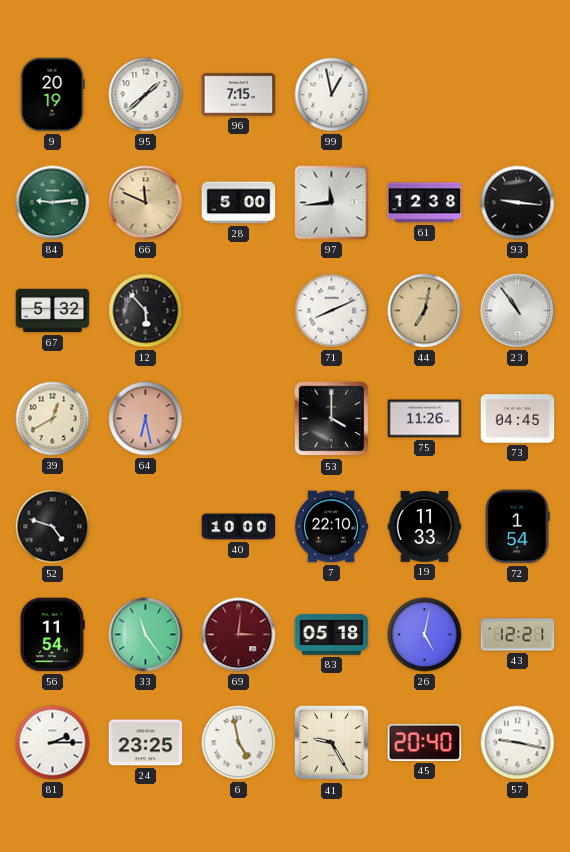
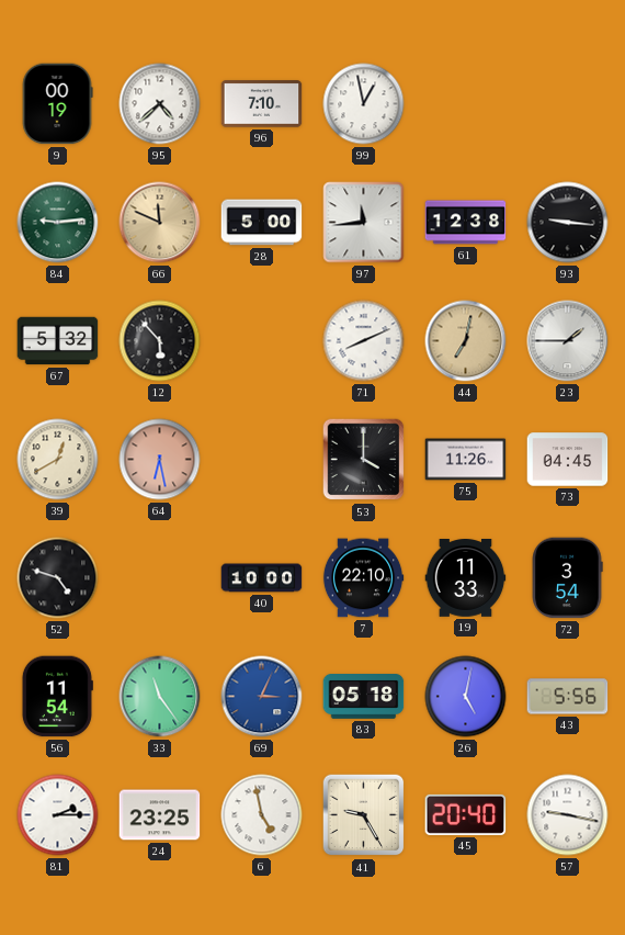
9: 20:19 -> 00:19
95: 1:38 -> 4:38
96: 7:15 -> 7:10
23: 10:54 -> 1:45
72: 1:54 -> 3:54
69: 3:01 -> 3:04
69 dial: burgundy -> blue
43: 12:21 -> 5:56
